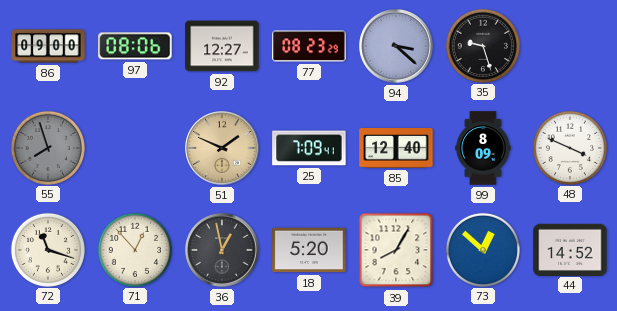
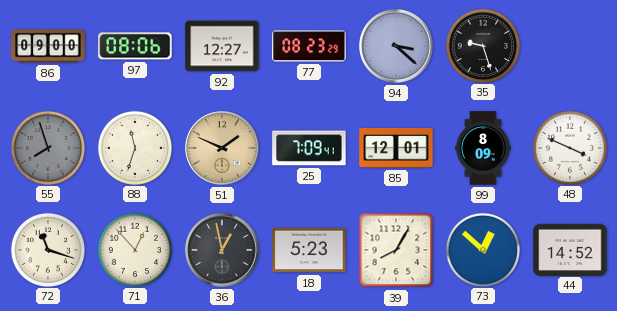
88: none -> 11:33
85: 12:40 -> 12:01
18: 5:20 -> 5:23
